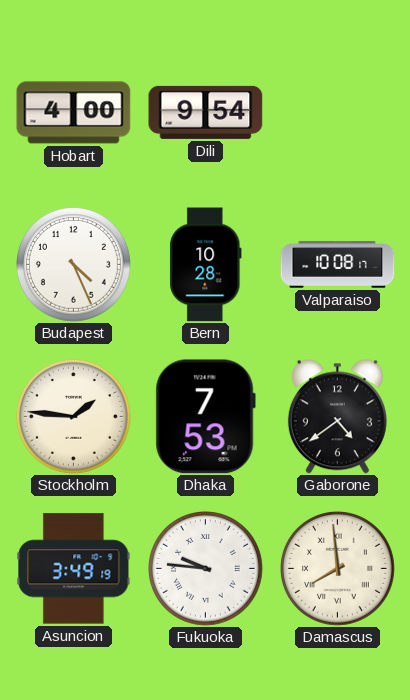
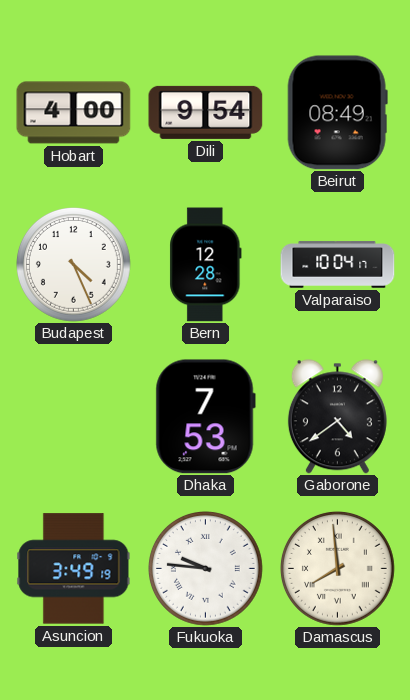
Beirut: none -> 08:49
Bern: 10:28 -> 12:28
Valparaiso: 10:08 -> 10:04
Stockholm: 1:46 -> none
